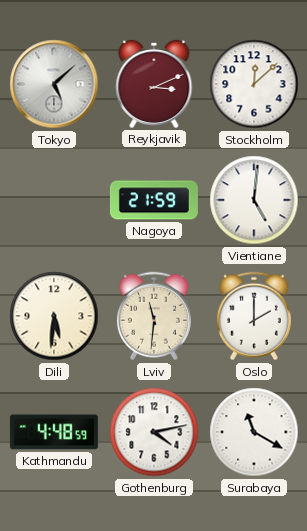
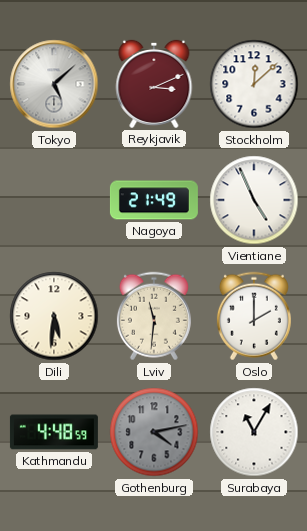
Nagoya: 21:59 -> 21:49
Vientiane: 5:01 -> 4:56
Gothenburg dial: white -> grey
Surabaya: 11:20 -> 11:05
